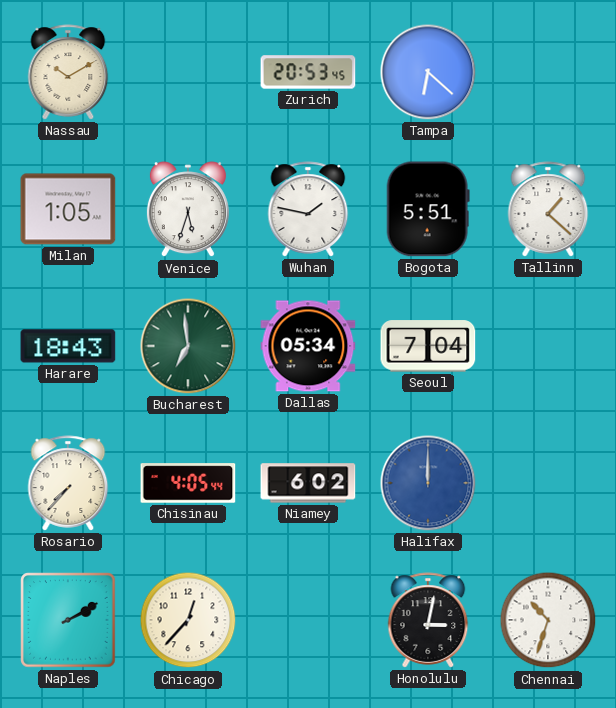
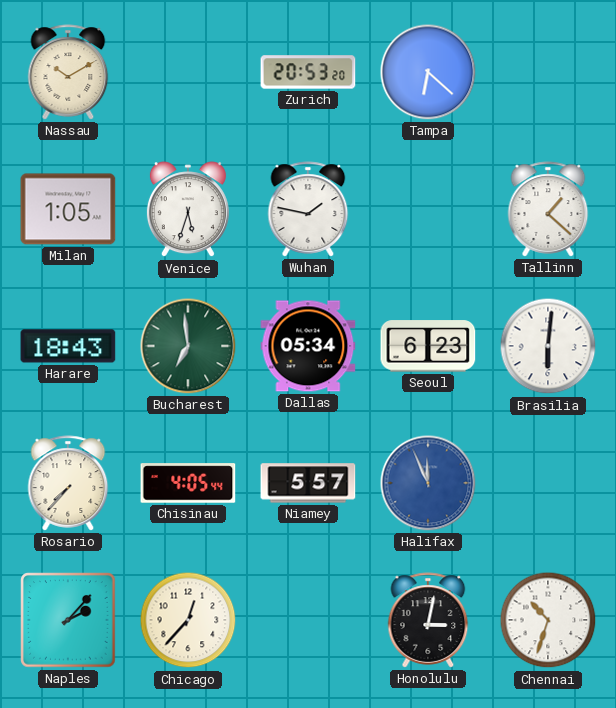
Zurich: 20:53:45 -> 20:53:20
Bogota: 5:51 -> none
Seoul: 7:04 -> 6:23
Brasilia: none -> 6:01
Niamey: 6:02 -> 5:57
Halifax: 12:00 -> 11:56
Naples: 2:10 -> 2:07
